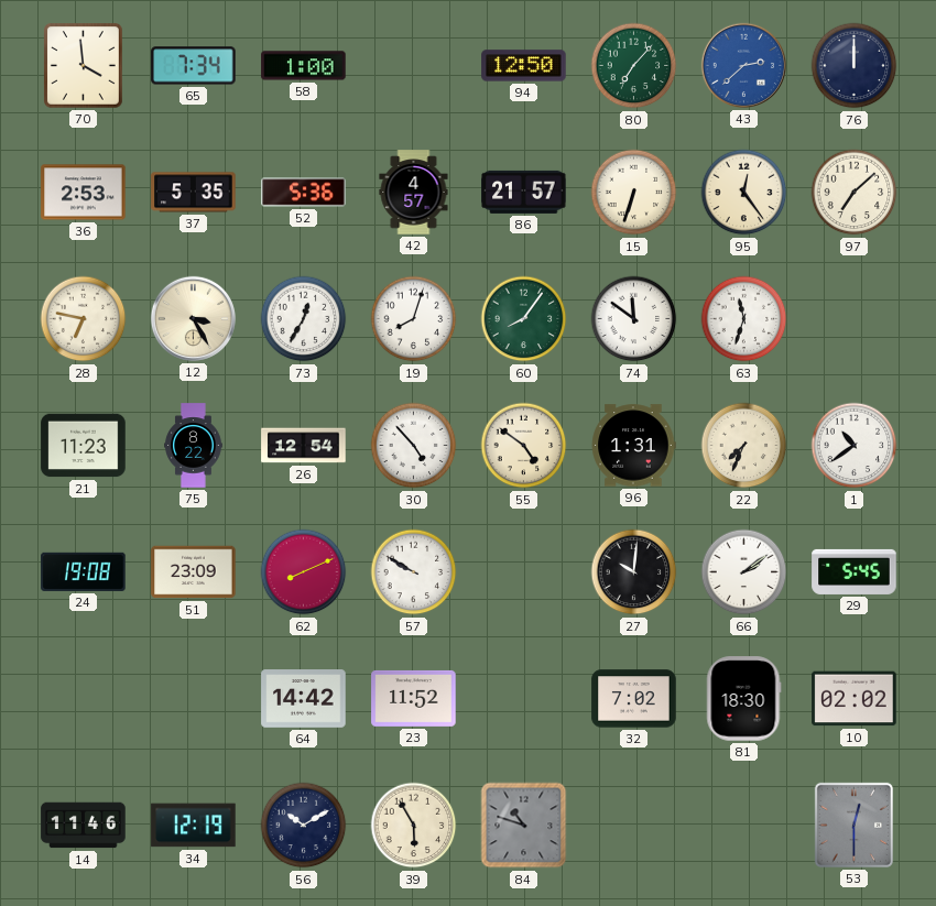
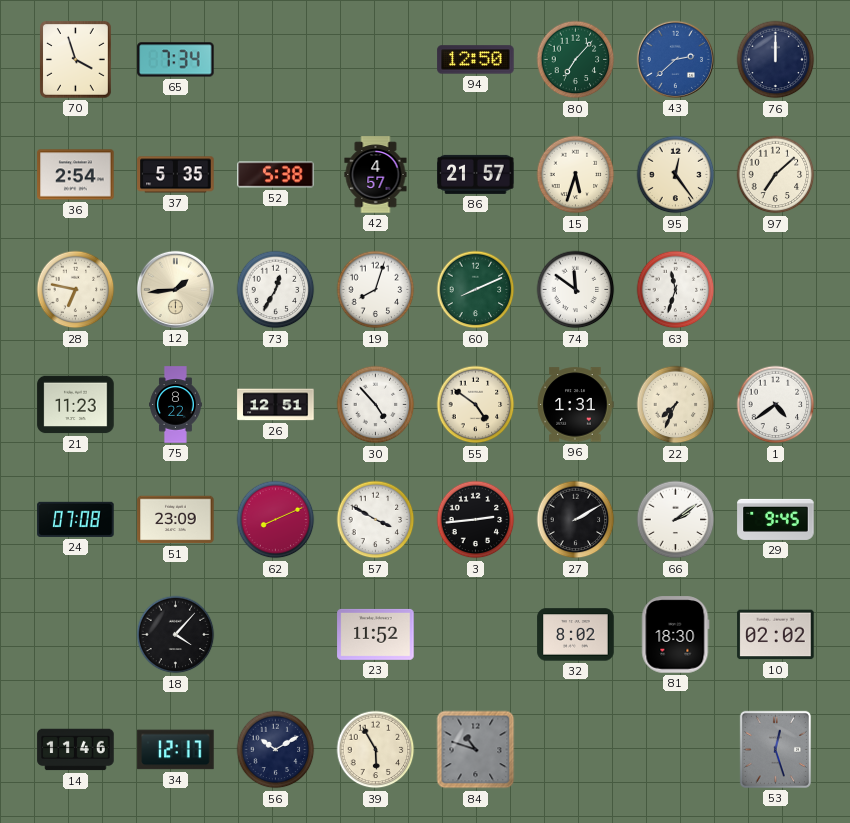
70: 3:59 -> 3:57
58: 1:00 -> none
36: 2:53 -> 2:54
52: 5:36 -> 5:38
15: 6:33 -> 5:33
12: 3:25 -> 1:44
60: 8:06 -> 8:11
26: 12:54 -> 12:51
1: 10:39 -> 4:39
24: 19:08 -> 07:08
57: 9:50 -> 3:50
3: none -> 2:44
27: 10:01 -> 2:10
29: 5:45 -> 9:45
18: none -> 4:07
64: 14:42 -> none
32: 7:02 -> 8:02
34: 12:19 -> 12:17
53: 12:30 -> 12:27
